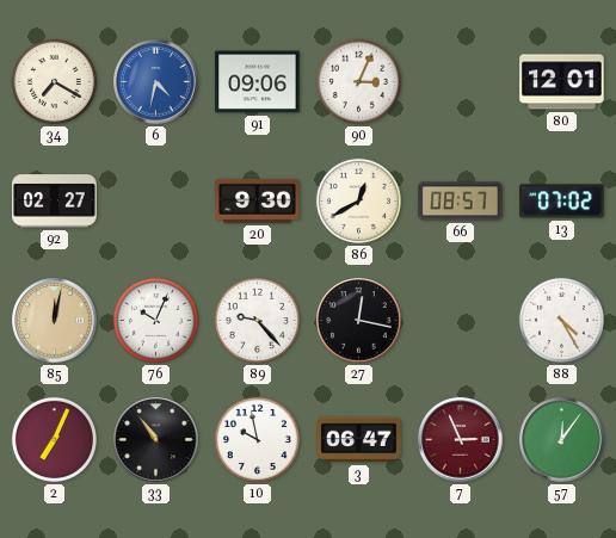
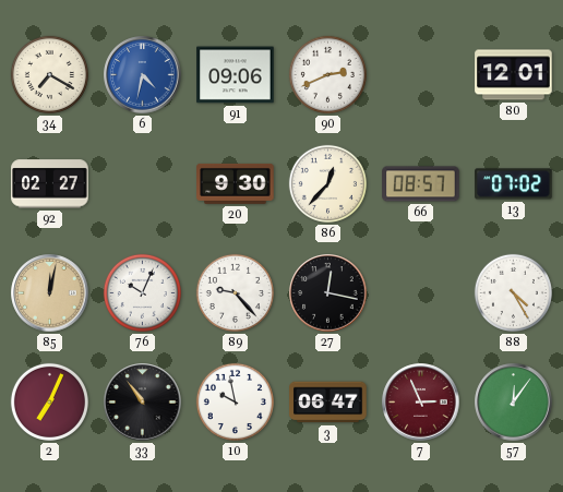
90: 3:04 -> 2:41
86: 12:40 -> 12:37
